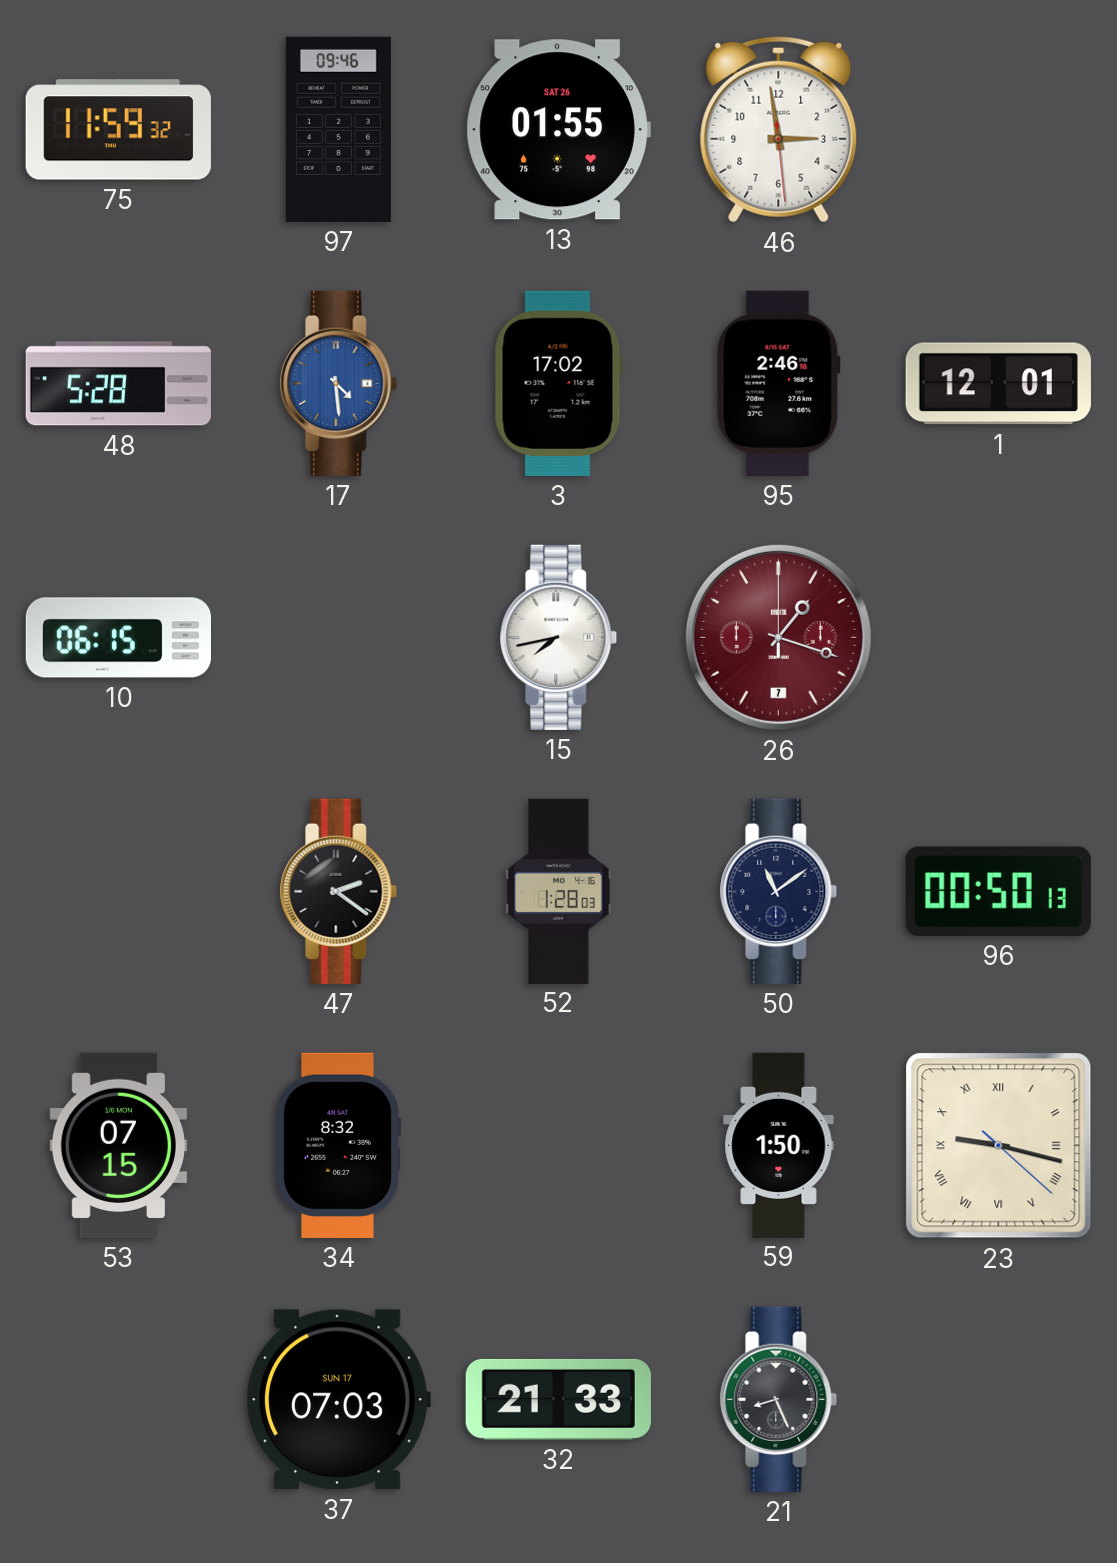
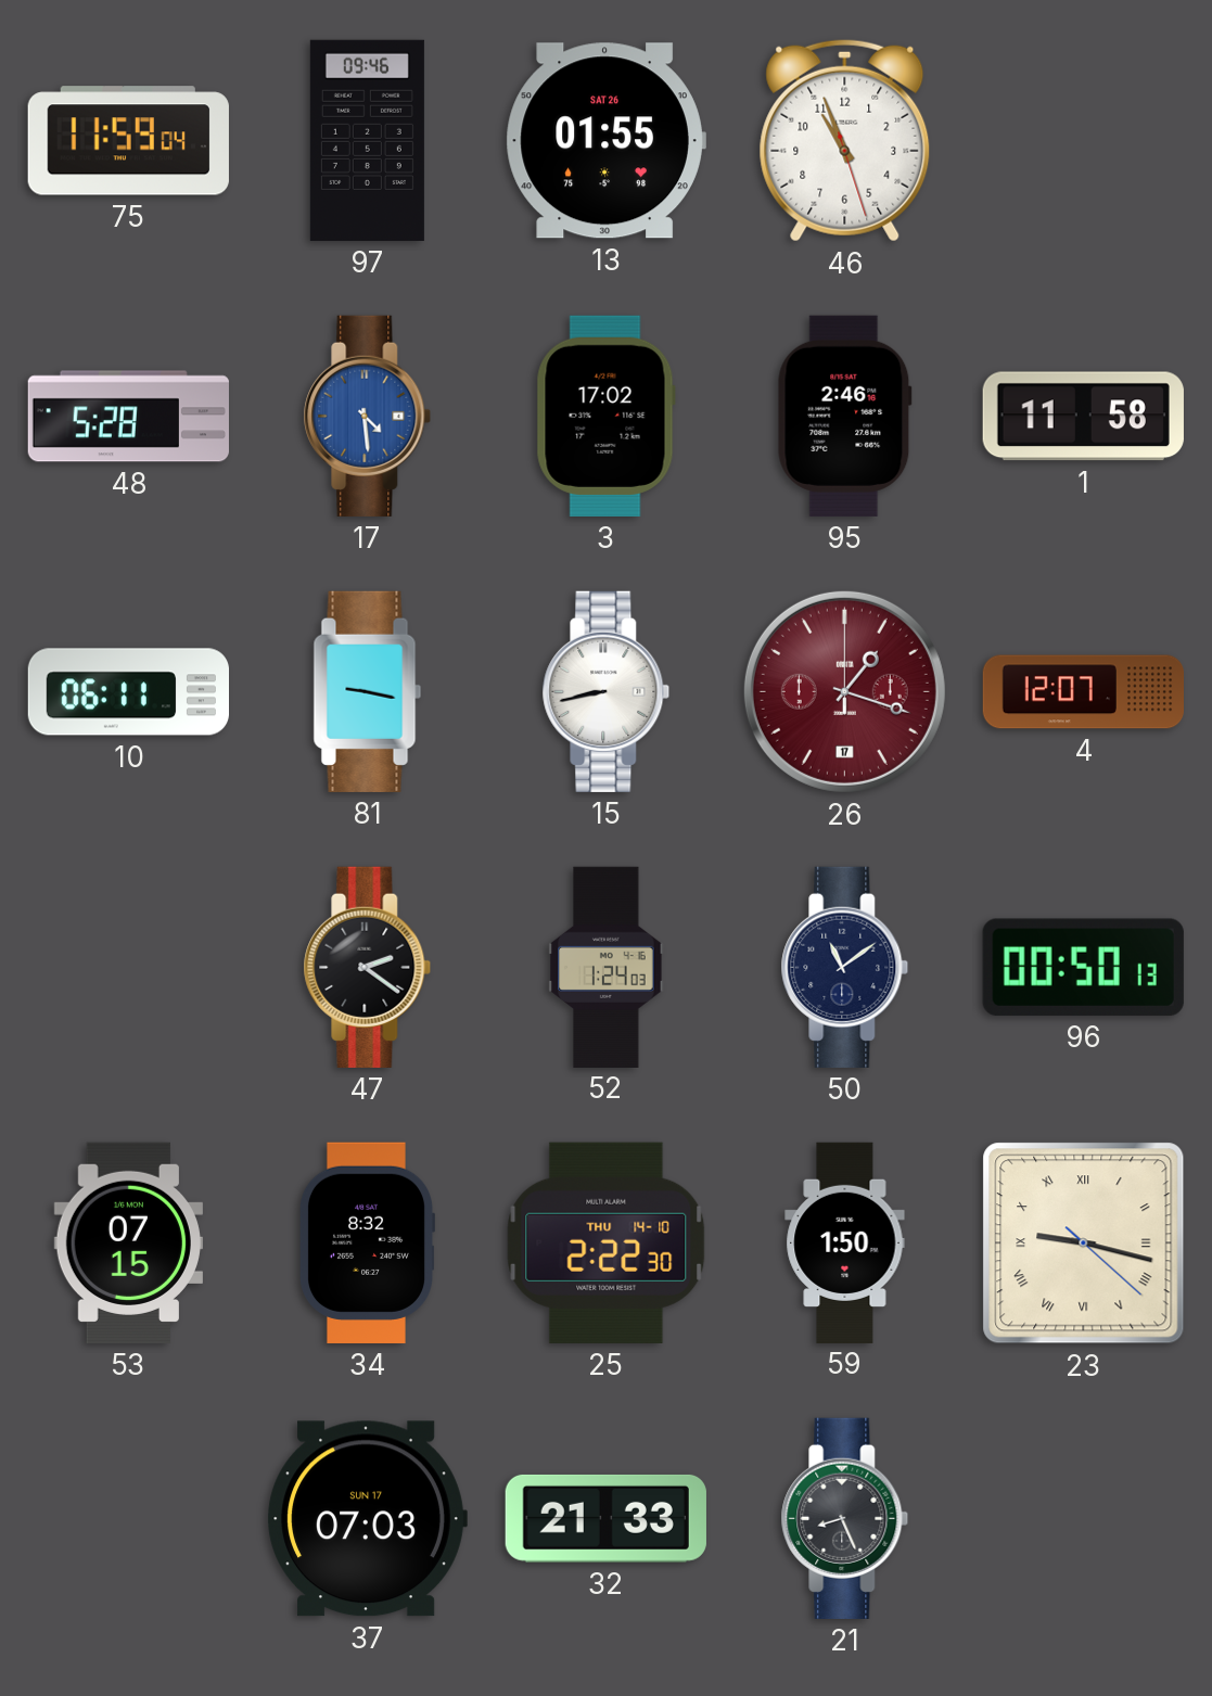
75: 11:59:32 -> 11:59:04
46: 2:58 -> 10:56
1: 12:01 -> 11:58
10: 06:15 -> 06:11
81: none -> 9:17
15: 7:43 -> 8:43
26 date: 7 -> 17
4: none -> 12:07
52: 1:28 -> 1:24
25: none -> 2:22
